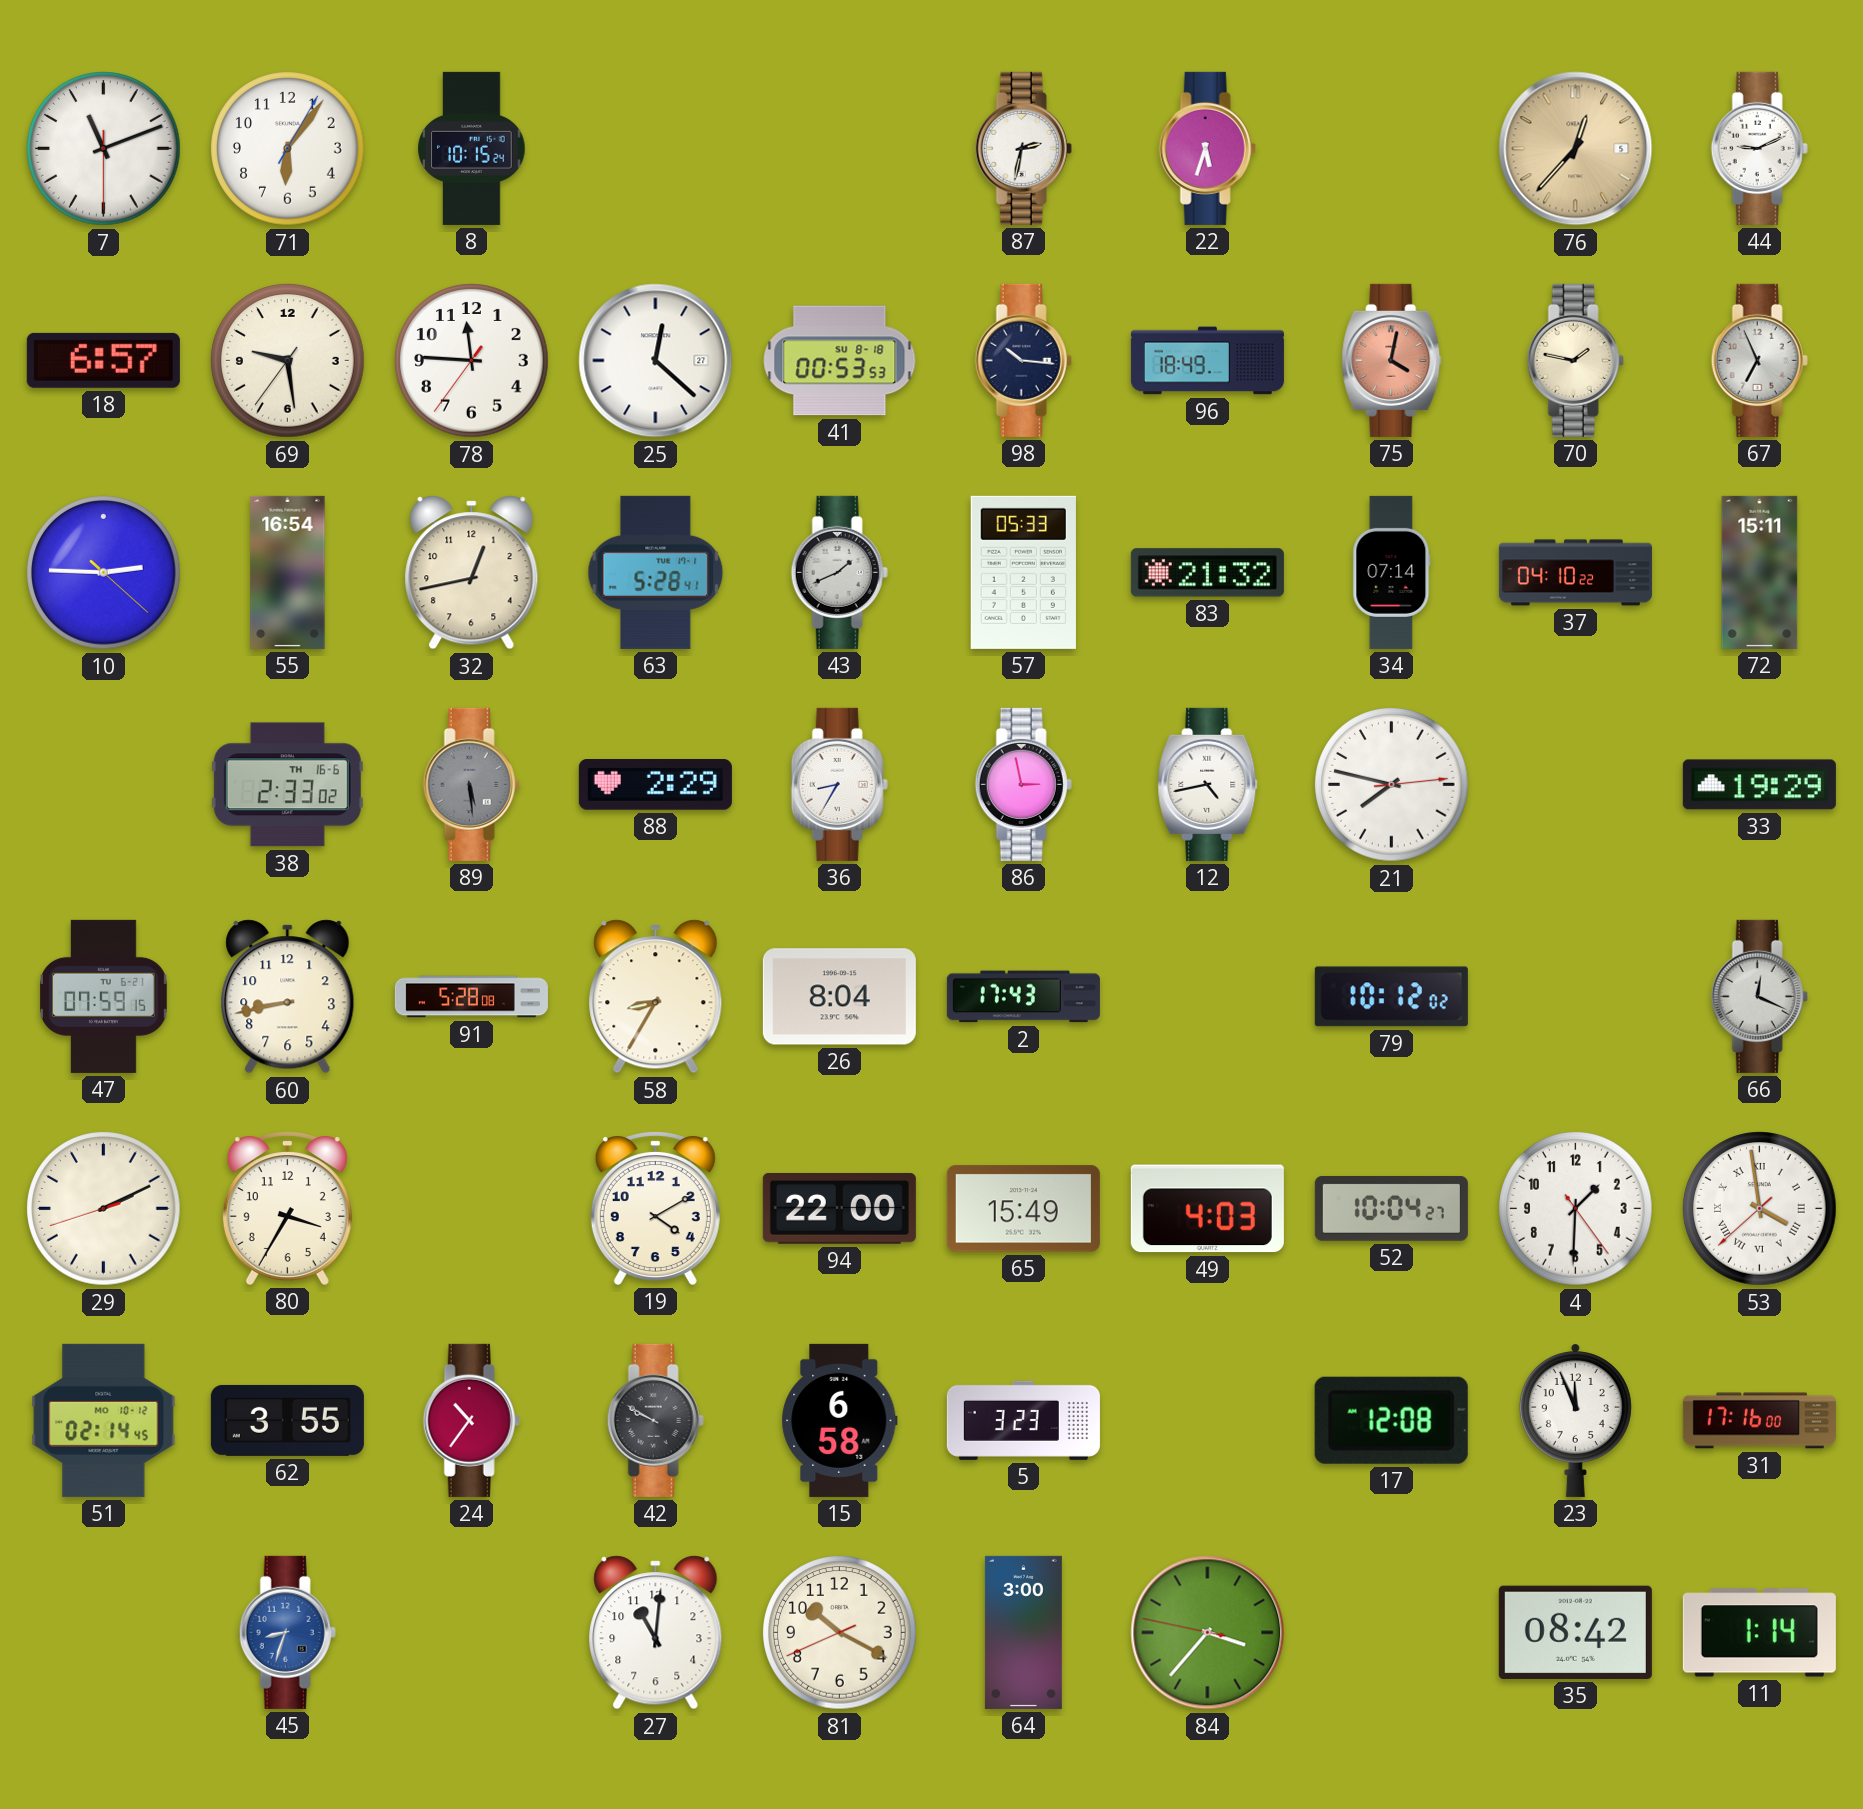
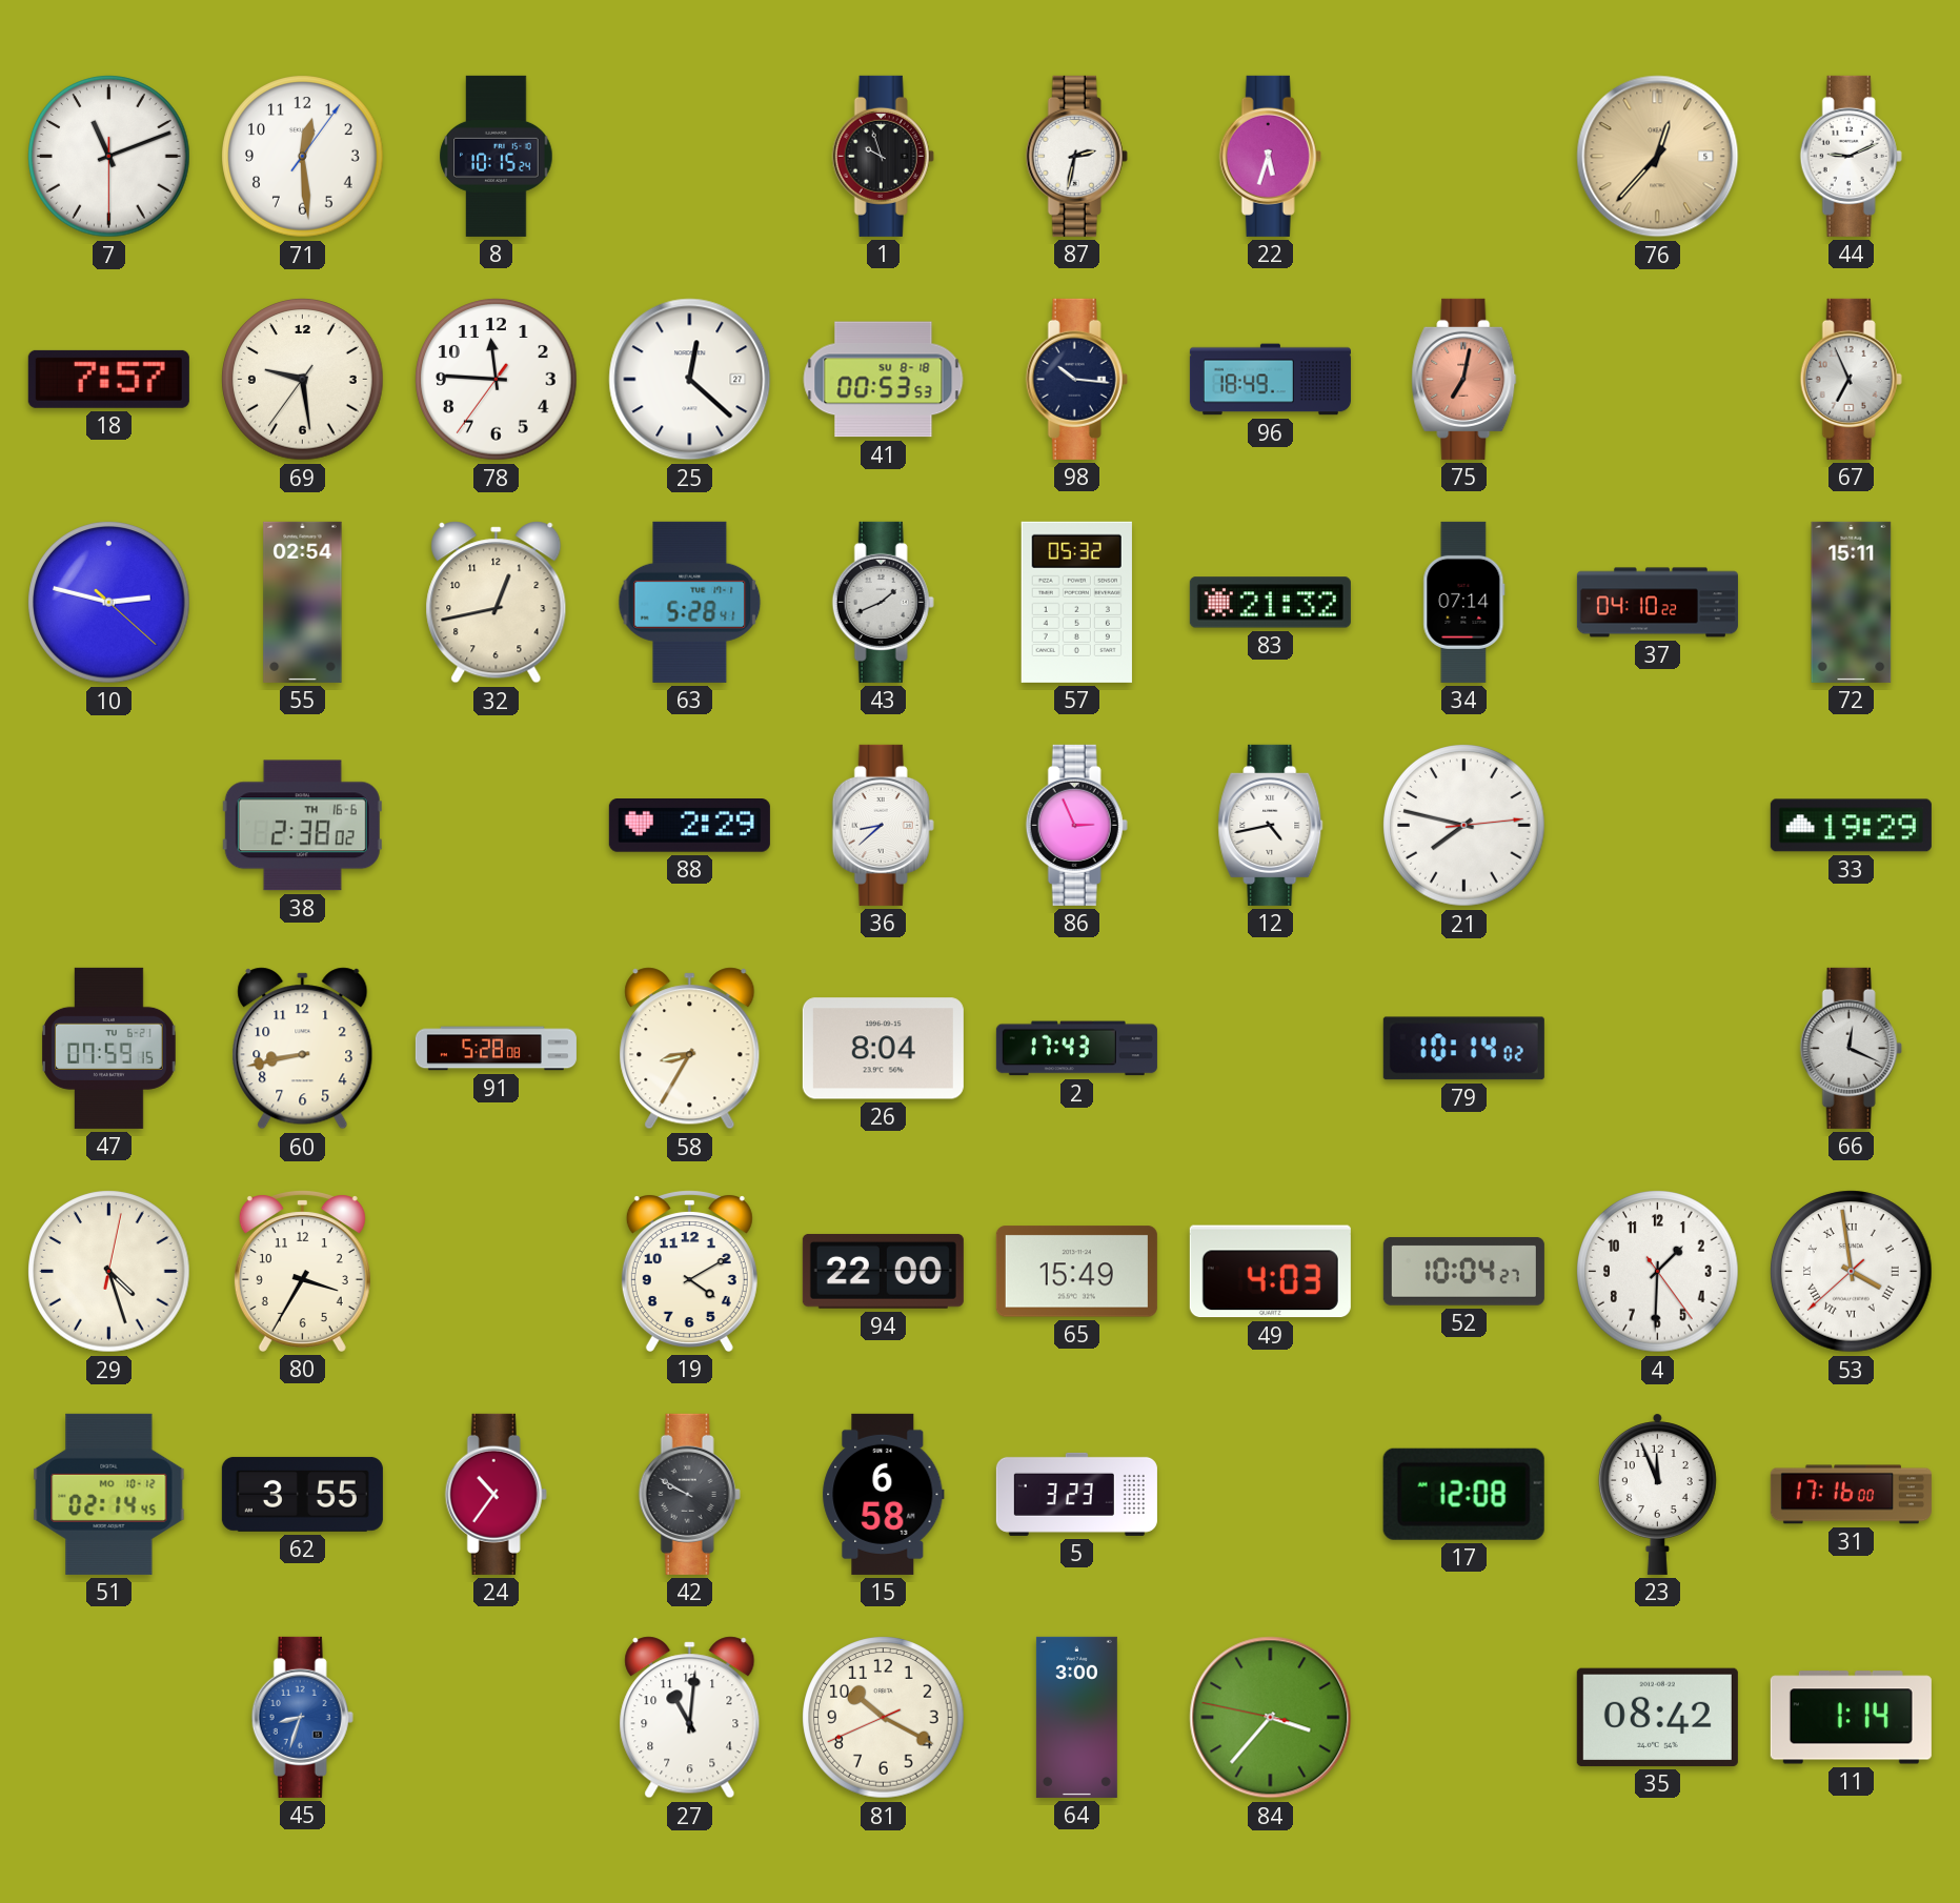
71: 6:06 -> 12:29
1: none -> 9:57
18: 6:57 -> 7:57
75: 4:02 -> 7:02
70: 1:47 -> none
10: 2:45 -> 2:47
55: 16:54 -> 02:54
57: 05:33 -> 05:32
38: 2:33 -> 2:38
89: 5:29 -> none
36: 8:35 -> 8:38
86: 2:58 -> 2:56
79: 10:12 -> 10:14
29: 2:10 -> 4:27
